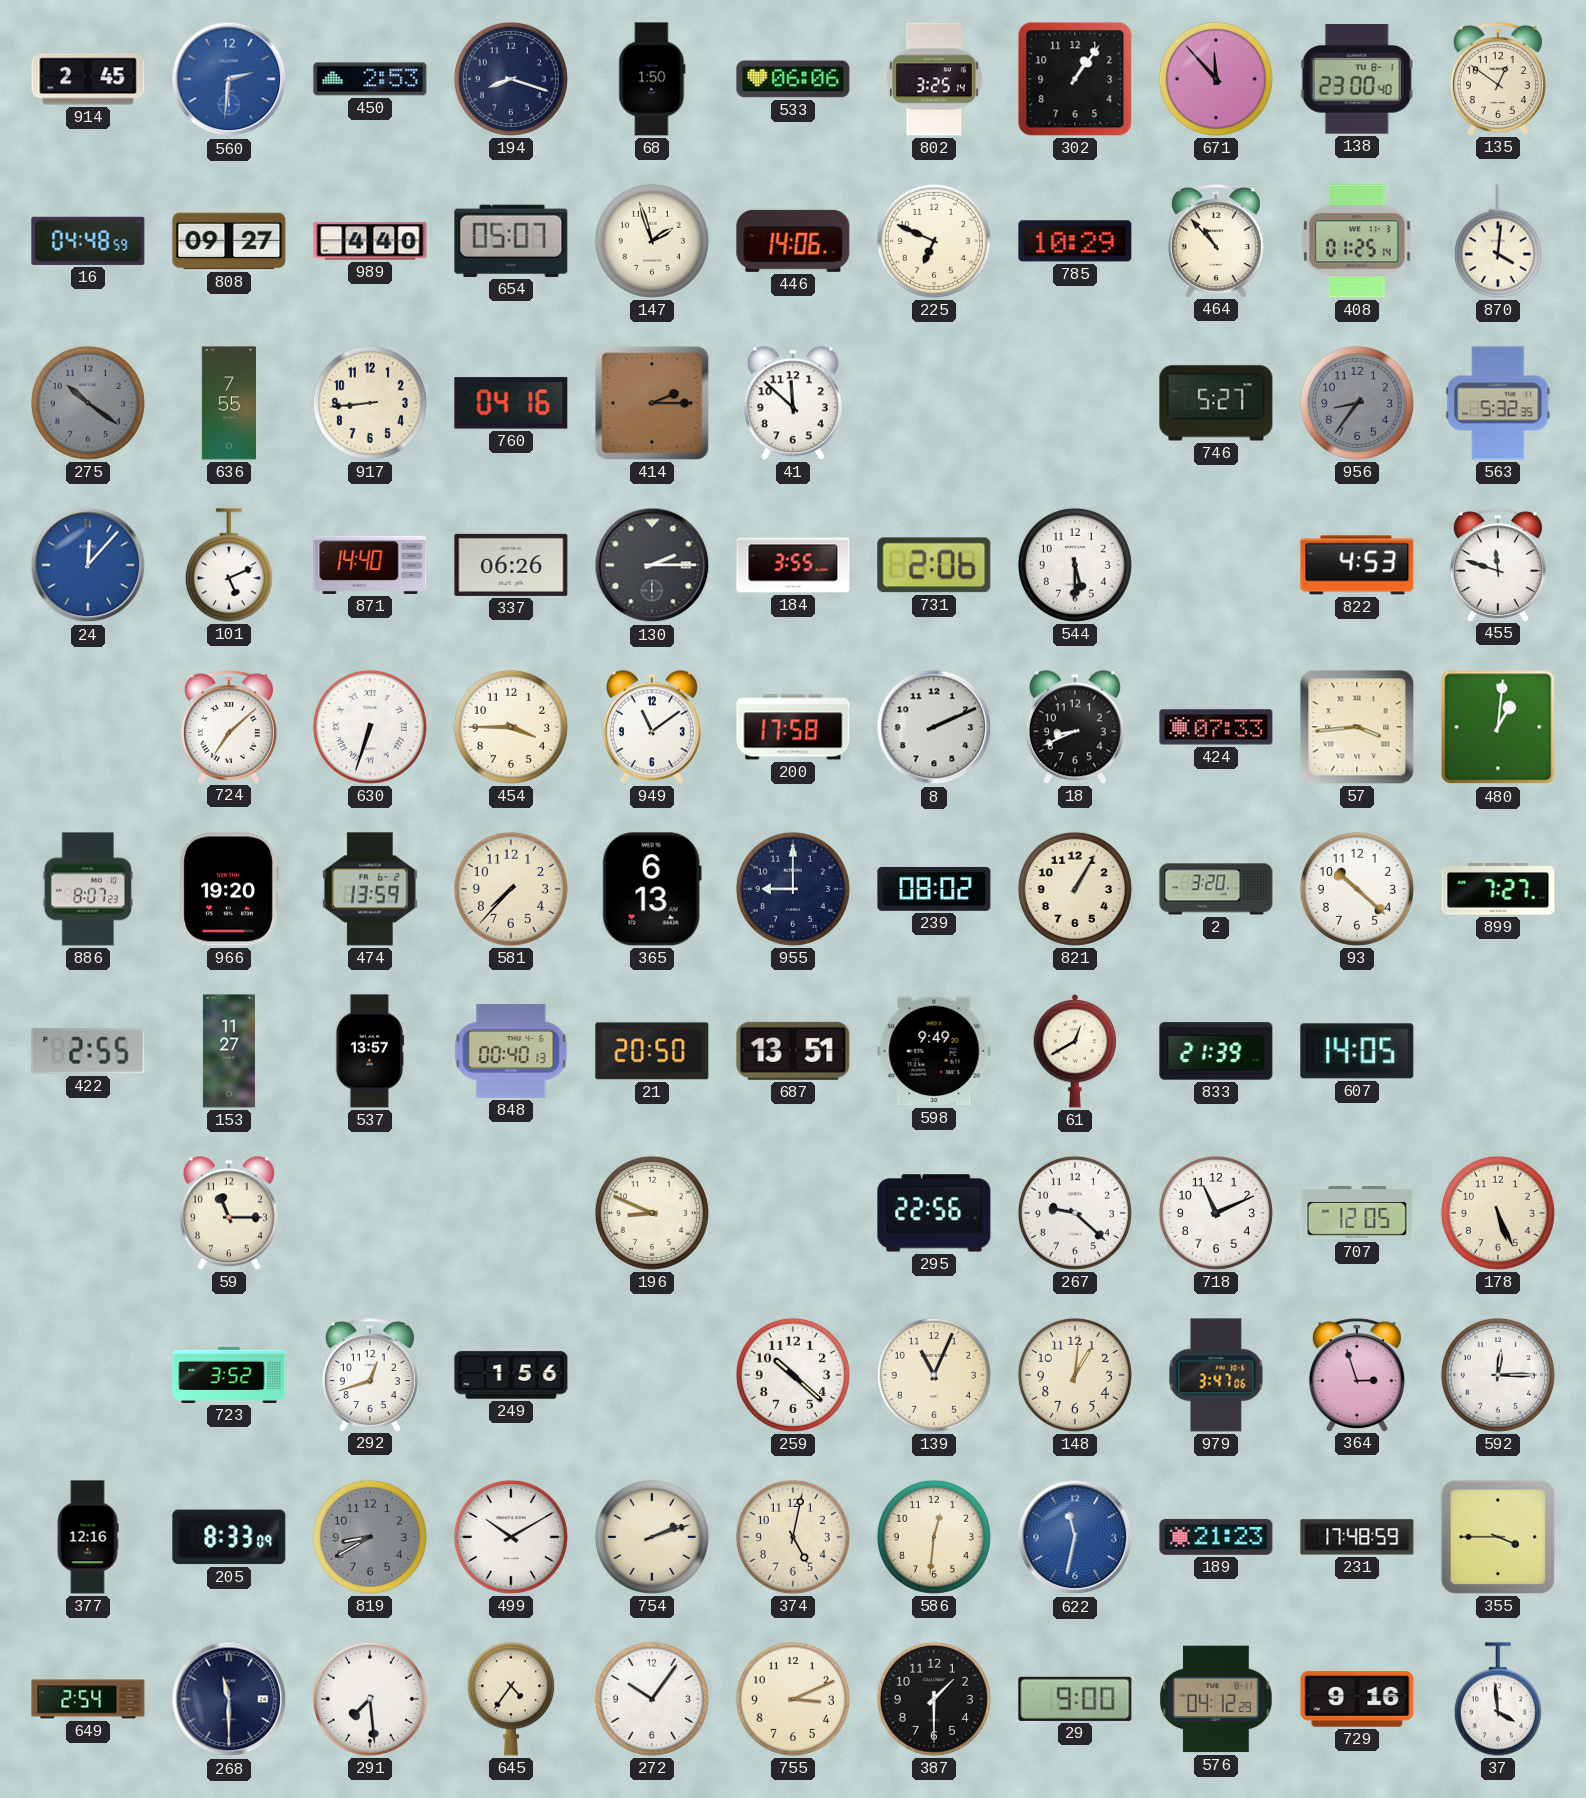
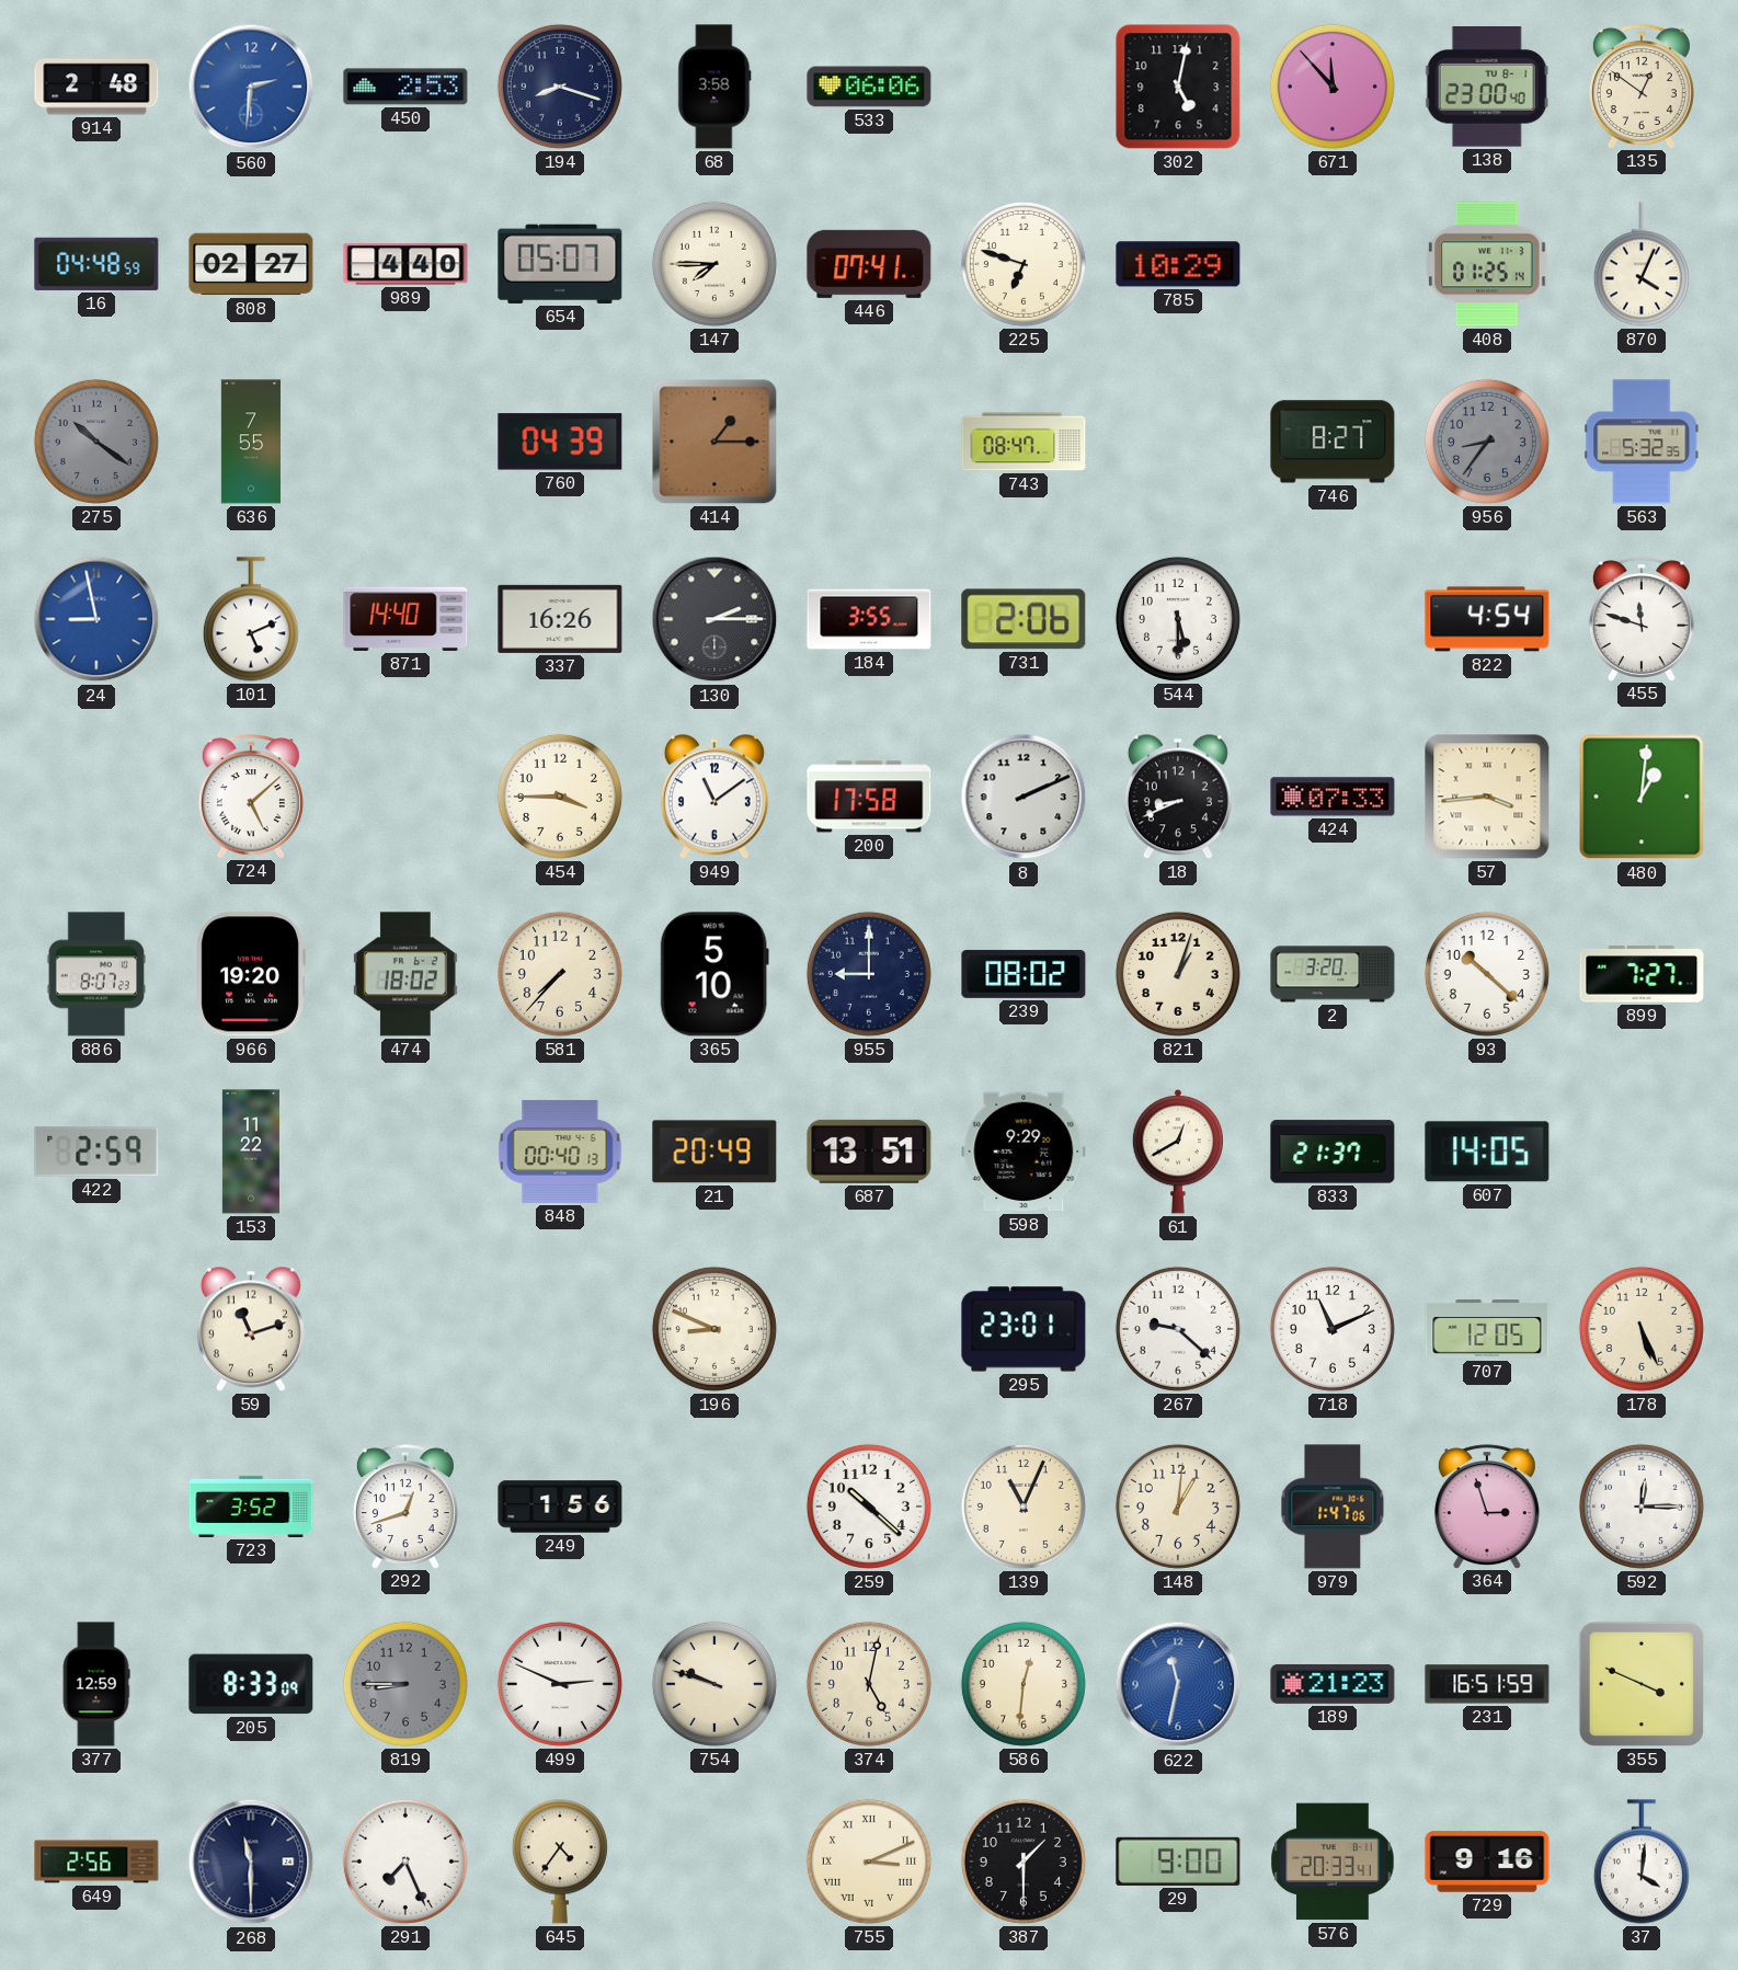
914: 2:45 -> 2:48
68: 1:50 -> 3:58
802: 3:25 -> none
302: 1:06 -> 5:02
808: 09:27 -> 02:27
147: 1:57 -> 7:45
446: 14:06 -> 07:41
225: 6:49 -> 6:48
464: 10:53 -> none
870: 4:01 -> 4:04
917: 8:44 -> none
760: 04:16 -> 04:39
414: 2:15 -> 1:15
41: 11:52 -> none
743: none -> 08:47
746: 5:27 -> 8:27
24: 12:07 -> 8:58
337: 06:26 -> 16:26
822: 4:53 -> 4:54
724: 7:08 -> 5:08
630: 6:33 -> none
474: 13:59 -> 18:02
365: 6:13 -> 5:10
821: 1:05 -> 1:03
422: 2:55 -> 2:59
153: 11:27 -> 11:22
537: 13:57 -> none
21: 20:50 -> 20:49
598: 9:49 -> 9:29
833: 21:39 -> 21:37
59: 11:15 -> 11:12
295: 22:56 -> 23:01
979: 3:47 -> 1:47
377: 12:16 -> 12:59
819: 8:40 -> 8:45
499: 10:10 -> 2:49
754: 2:12 -> 9:48
231: 17:48 -> 16:51
355: 3:45 -> 3:49
649: 2:54 -> 2:56
291: 7:29 -> 7:26
272: 10:06 -> none
755 numerals: Arabic -> Roman
576: 04:12 -> 20:33
37: 3:59 -> 4:01
